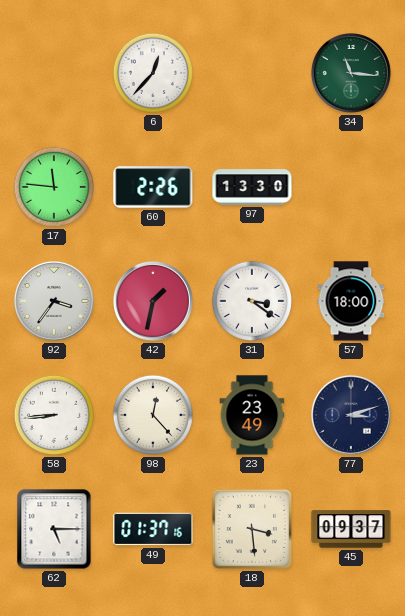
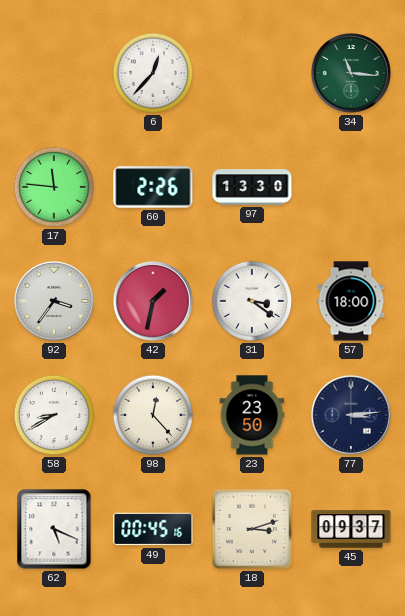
58: 8:44 -> 8:40
23: 23:49 -> 23:50
77: 3:12 -> 3:14
62: 5:15 -> 5:19
49: 01:37 -> 00:45
18: 3:29 -> 3:12
